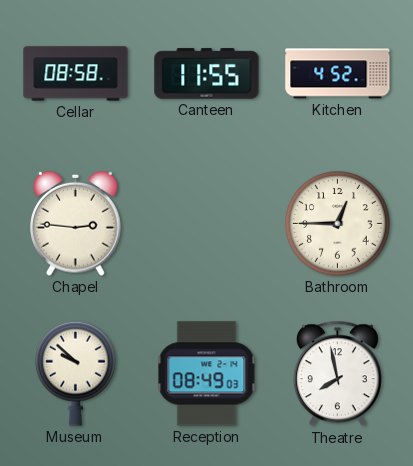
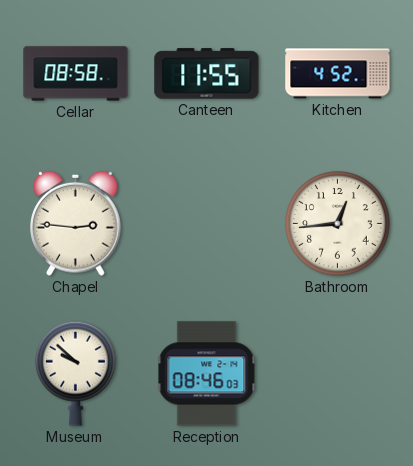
Bathroom: 12:45 -> 12:44
Reception: 08:49 -> 08:46
Theatre: 7:58 -> none
